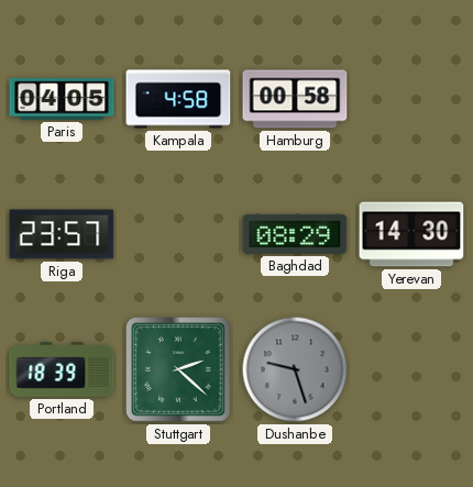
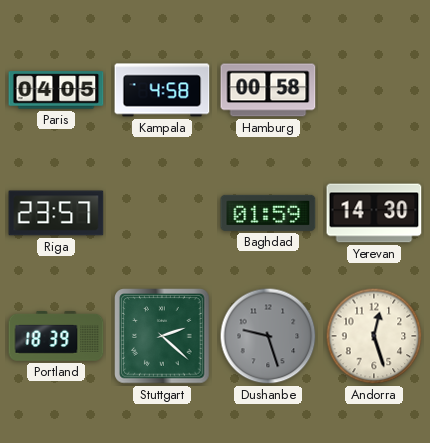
Baghdad: 08:29 -> 01:59
Andorra: none -> 12:27
